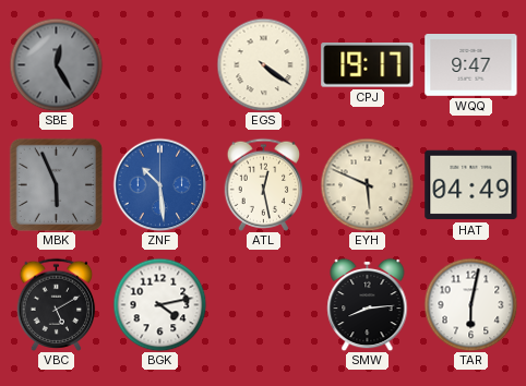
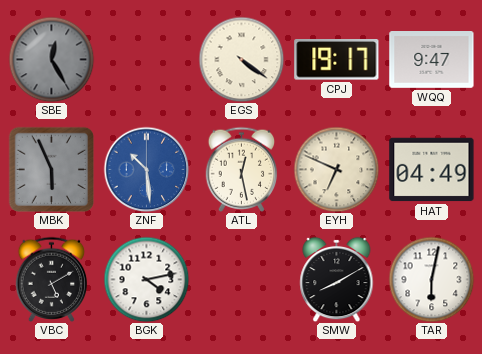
EYH: 5:49 -> 6:49
SMW: 8:14 -> 8:10
